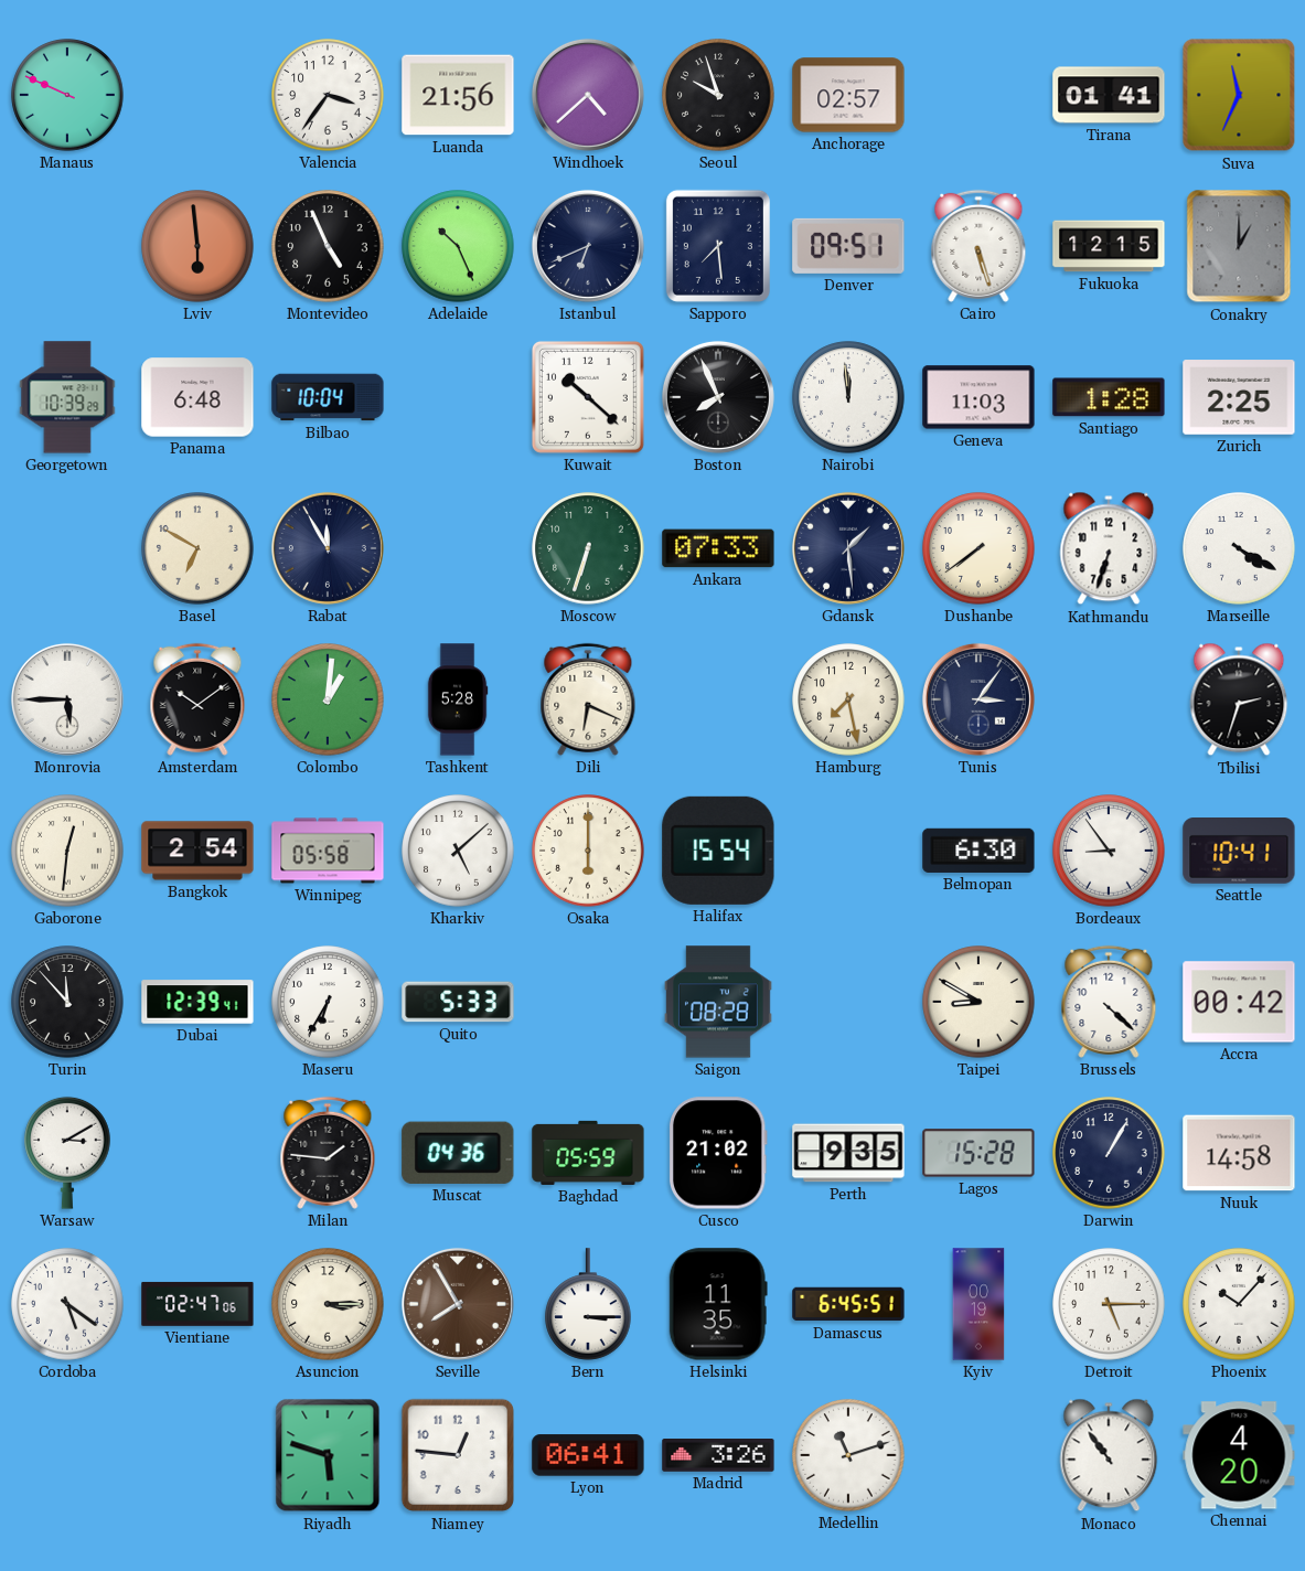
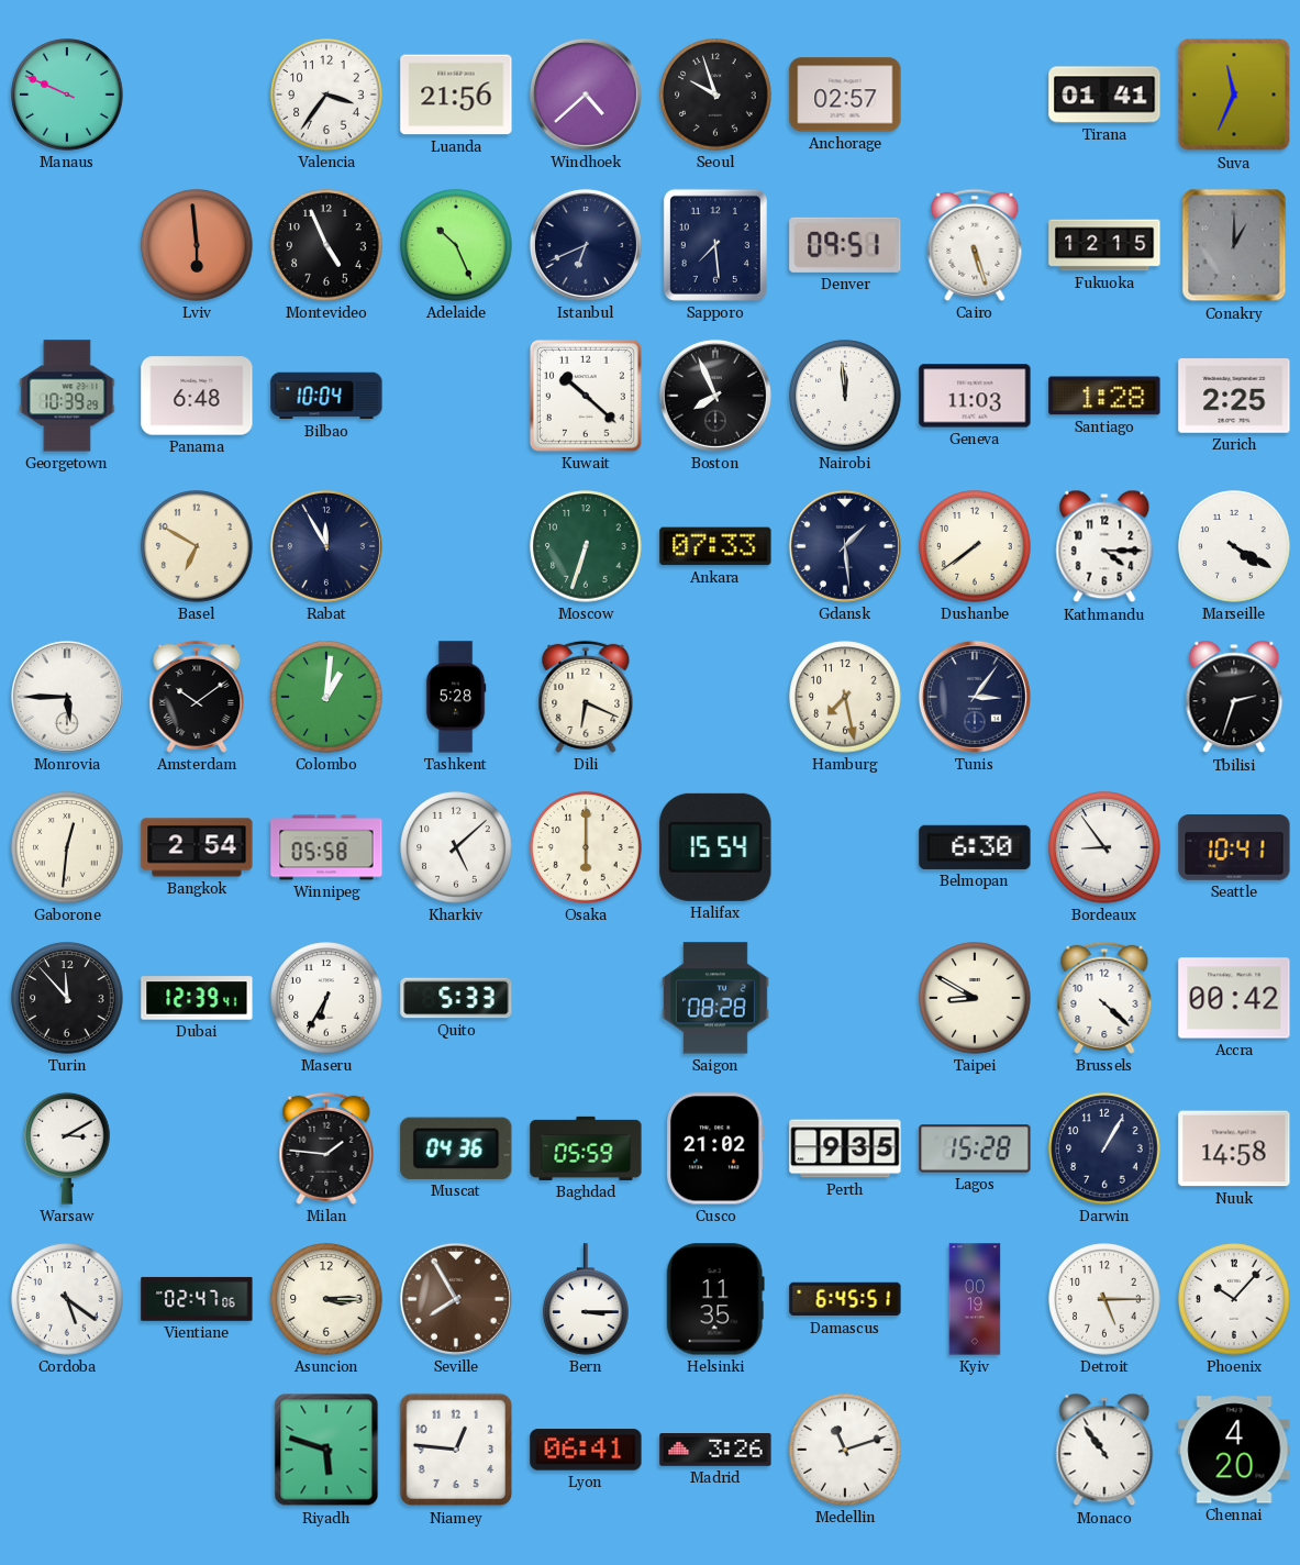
Kathmandu: 6:33 -> 4:15
